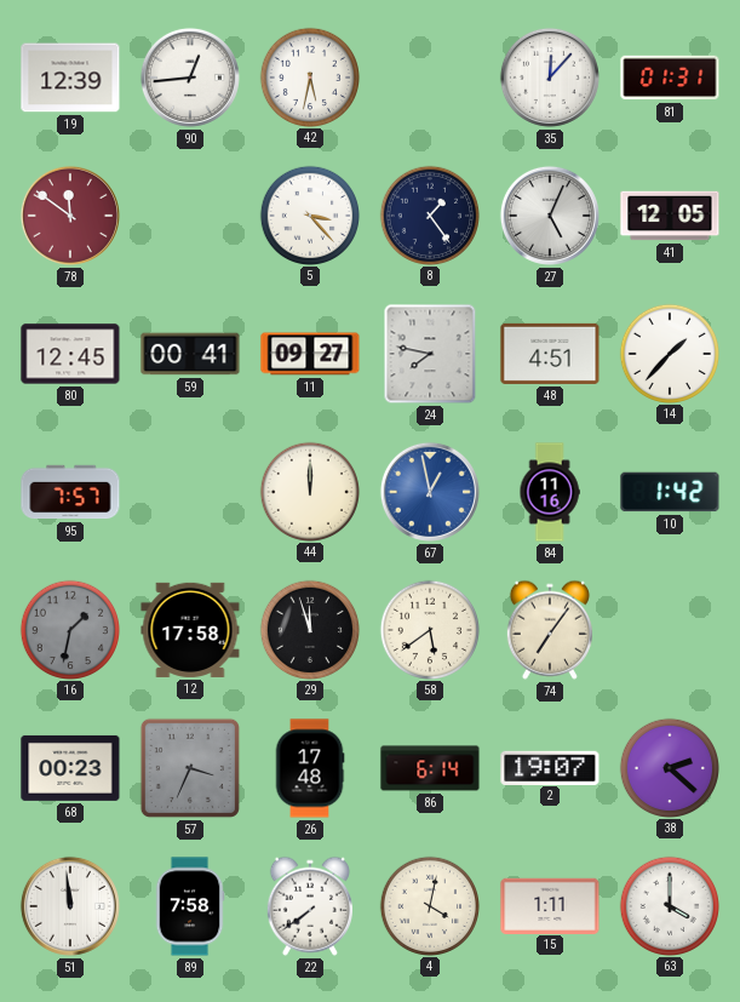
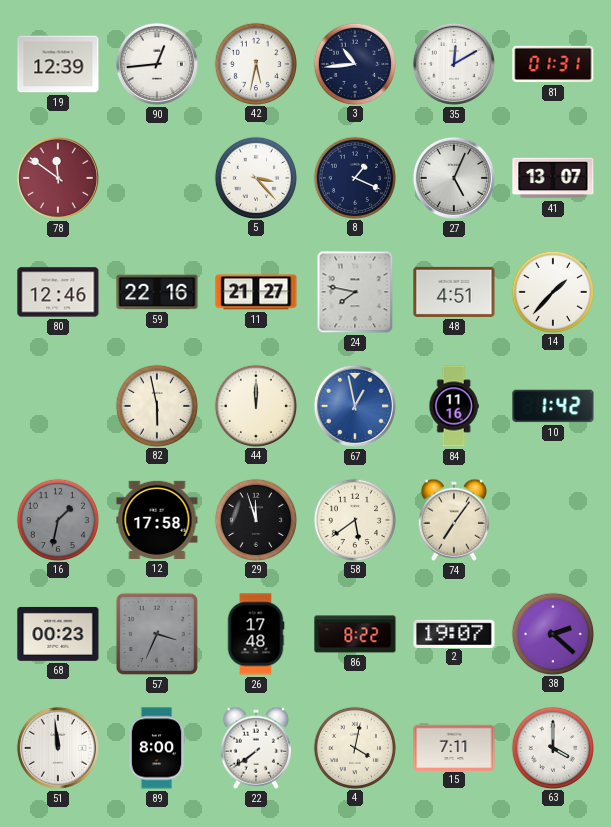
3: none -> 10:44
35: 12:07 -> 12:10
8: 1:24 -> 1:19
41: 12:05 -> 13:07
80: 12:45 -> 12:46
59: 00:41 -> 22:16
11: 09:27 -> 21:27
95: 7:57 -> none
82: none -> 5:58
86: 6:14 -> 8:22
89: 7:58 -> 8:00
15: 1:11 -> 7:11
